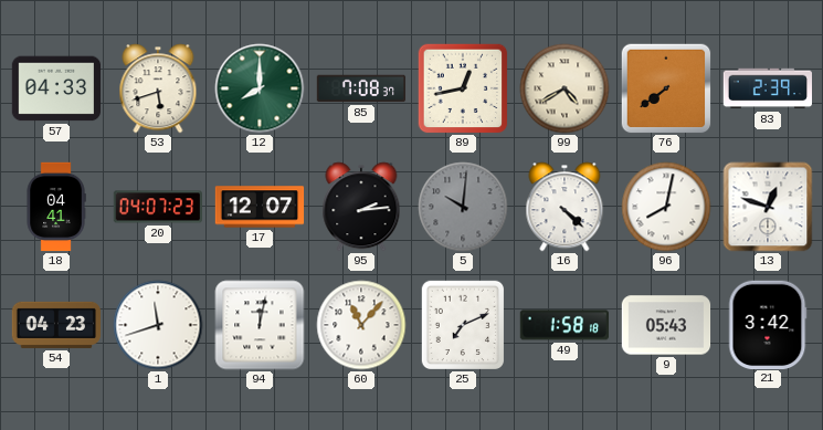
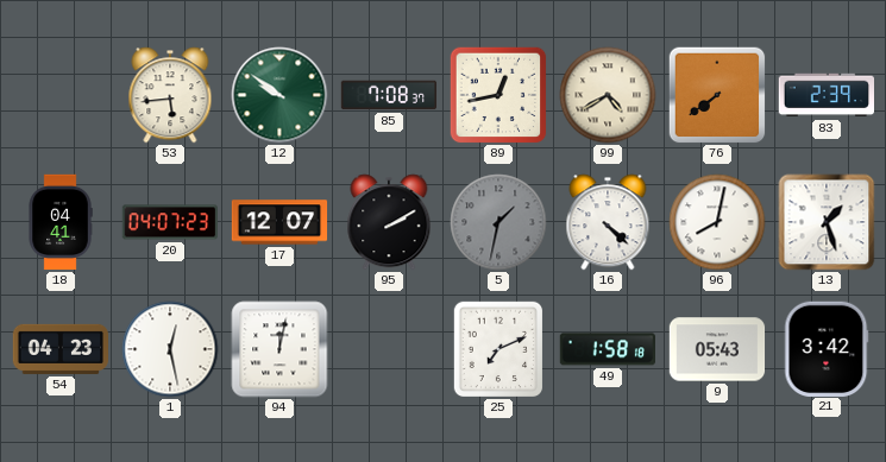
57: 04:33 -> none
53: 5:42 -> 5:44
12: 8:00 -> 9:51
95: 2:14 -> 2:10
5: 10:01 -> 1:32
13: 12:48 -> 1:27
1: 11:42 -> 12:28
60: 11:07 -> none
